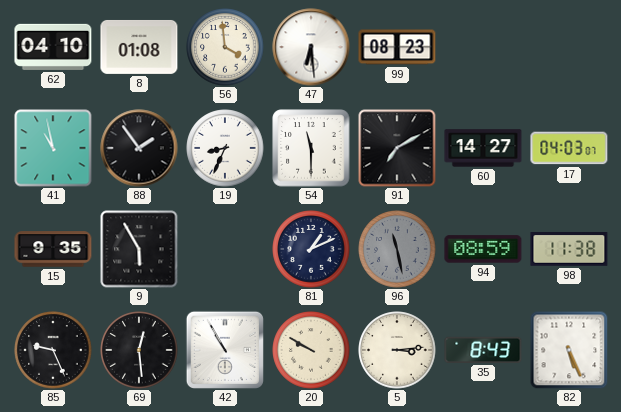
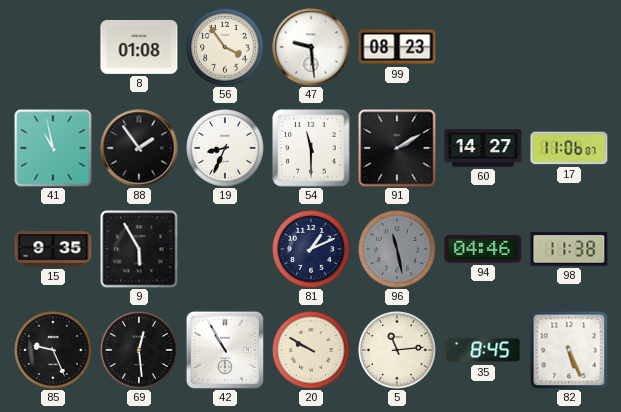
62: 04:10 -> none
56: 3:59 -> 3:54
47: 6:29 -> 9:29
91: 7:10 -> 2:10
17: 04:03 -> 11:06
94: 08:59 -> 04:46
5: 3:14 -> 11:14
35: 8:43 -> 8:45
